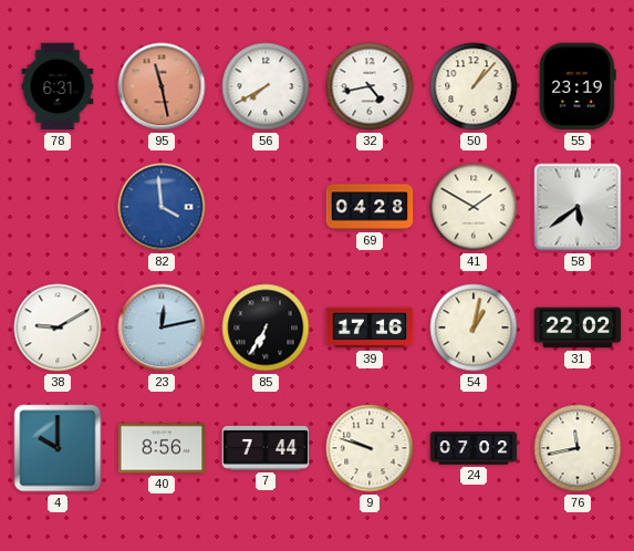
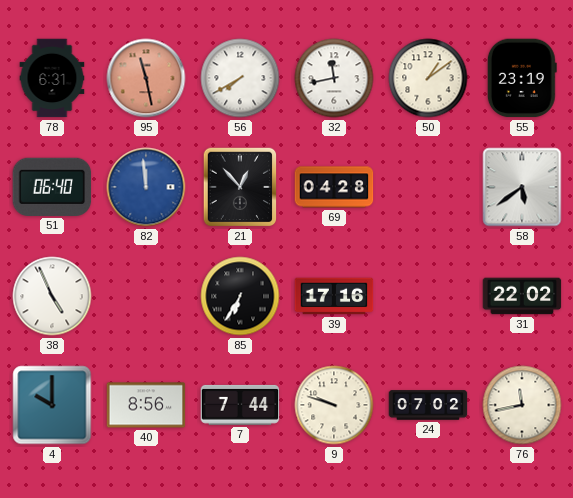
32: 4:43 -> 11:43
50: 1:07 -> 1:09
51: none -> 06:40
82: 3:59 -> 11:59
21: none -> 12:53
41: 1:50 -> none
38: 9:10 -> 4:56
23: 12:13 -> none
54: 1:02 -> none
